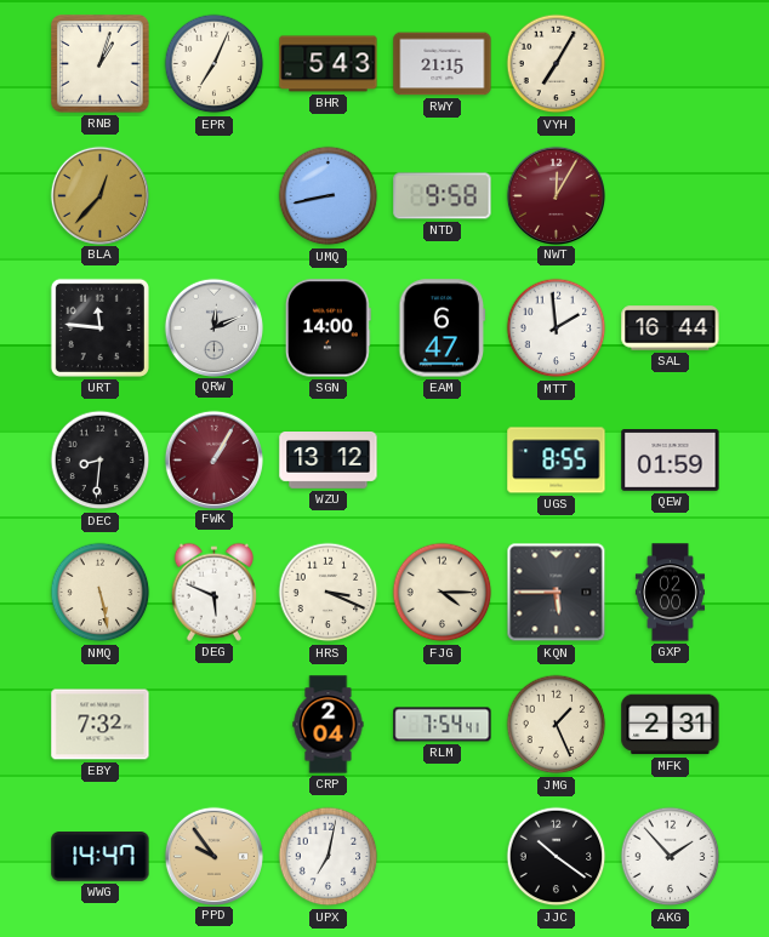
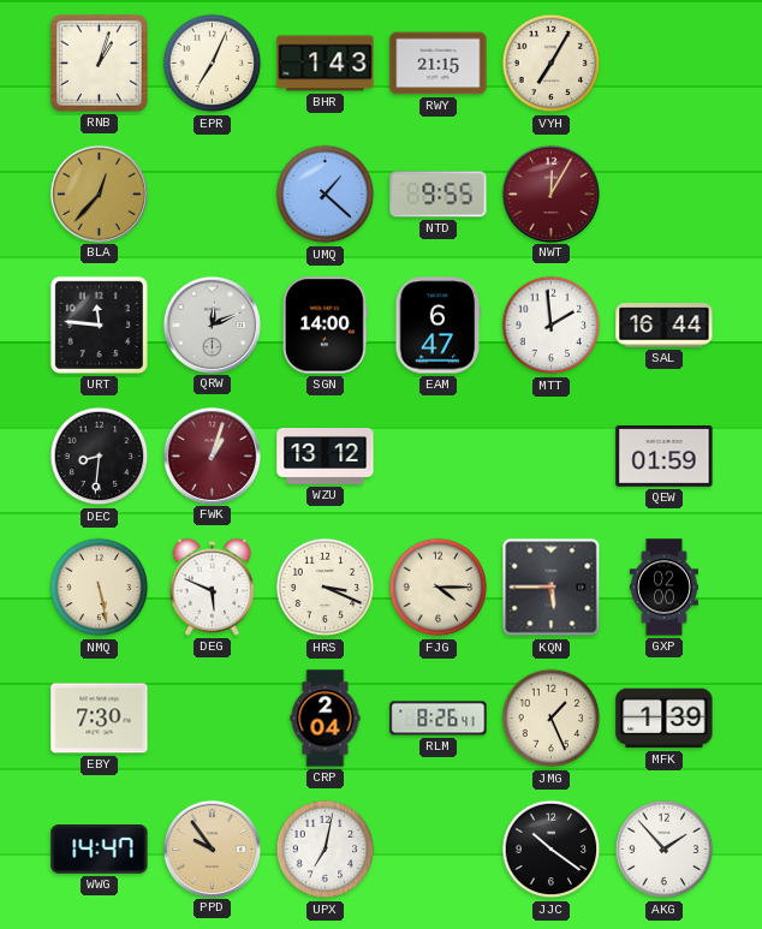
BHR: 5:43 -> 1:43
UMQ: 8:43 -> 1:22
NTD: 9:58 -> 9:55
FWK: 1:05 -> 1:03
UGS: 8:55 -> none
EBY: 7:32 -> 7:30
RLM: 7:54 -> 8:26
MFK: 2:31 -> 1:39
